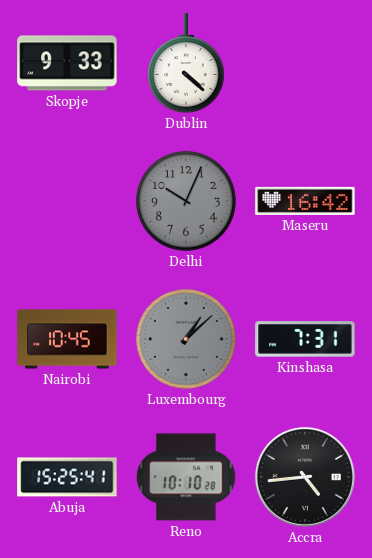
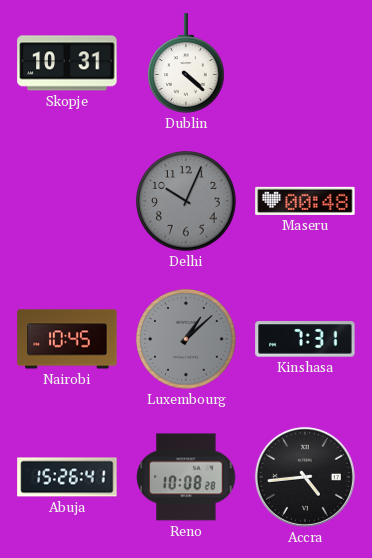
Skopje: 9:33 -> 10:31
Maseru: 16:42 -> 00:48
Abuja: 15:25 -> 15:26
Reno: 10:10 -> 10:08
